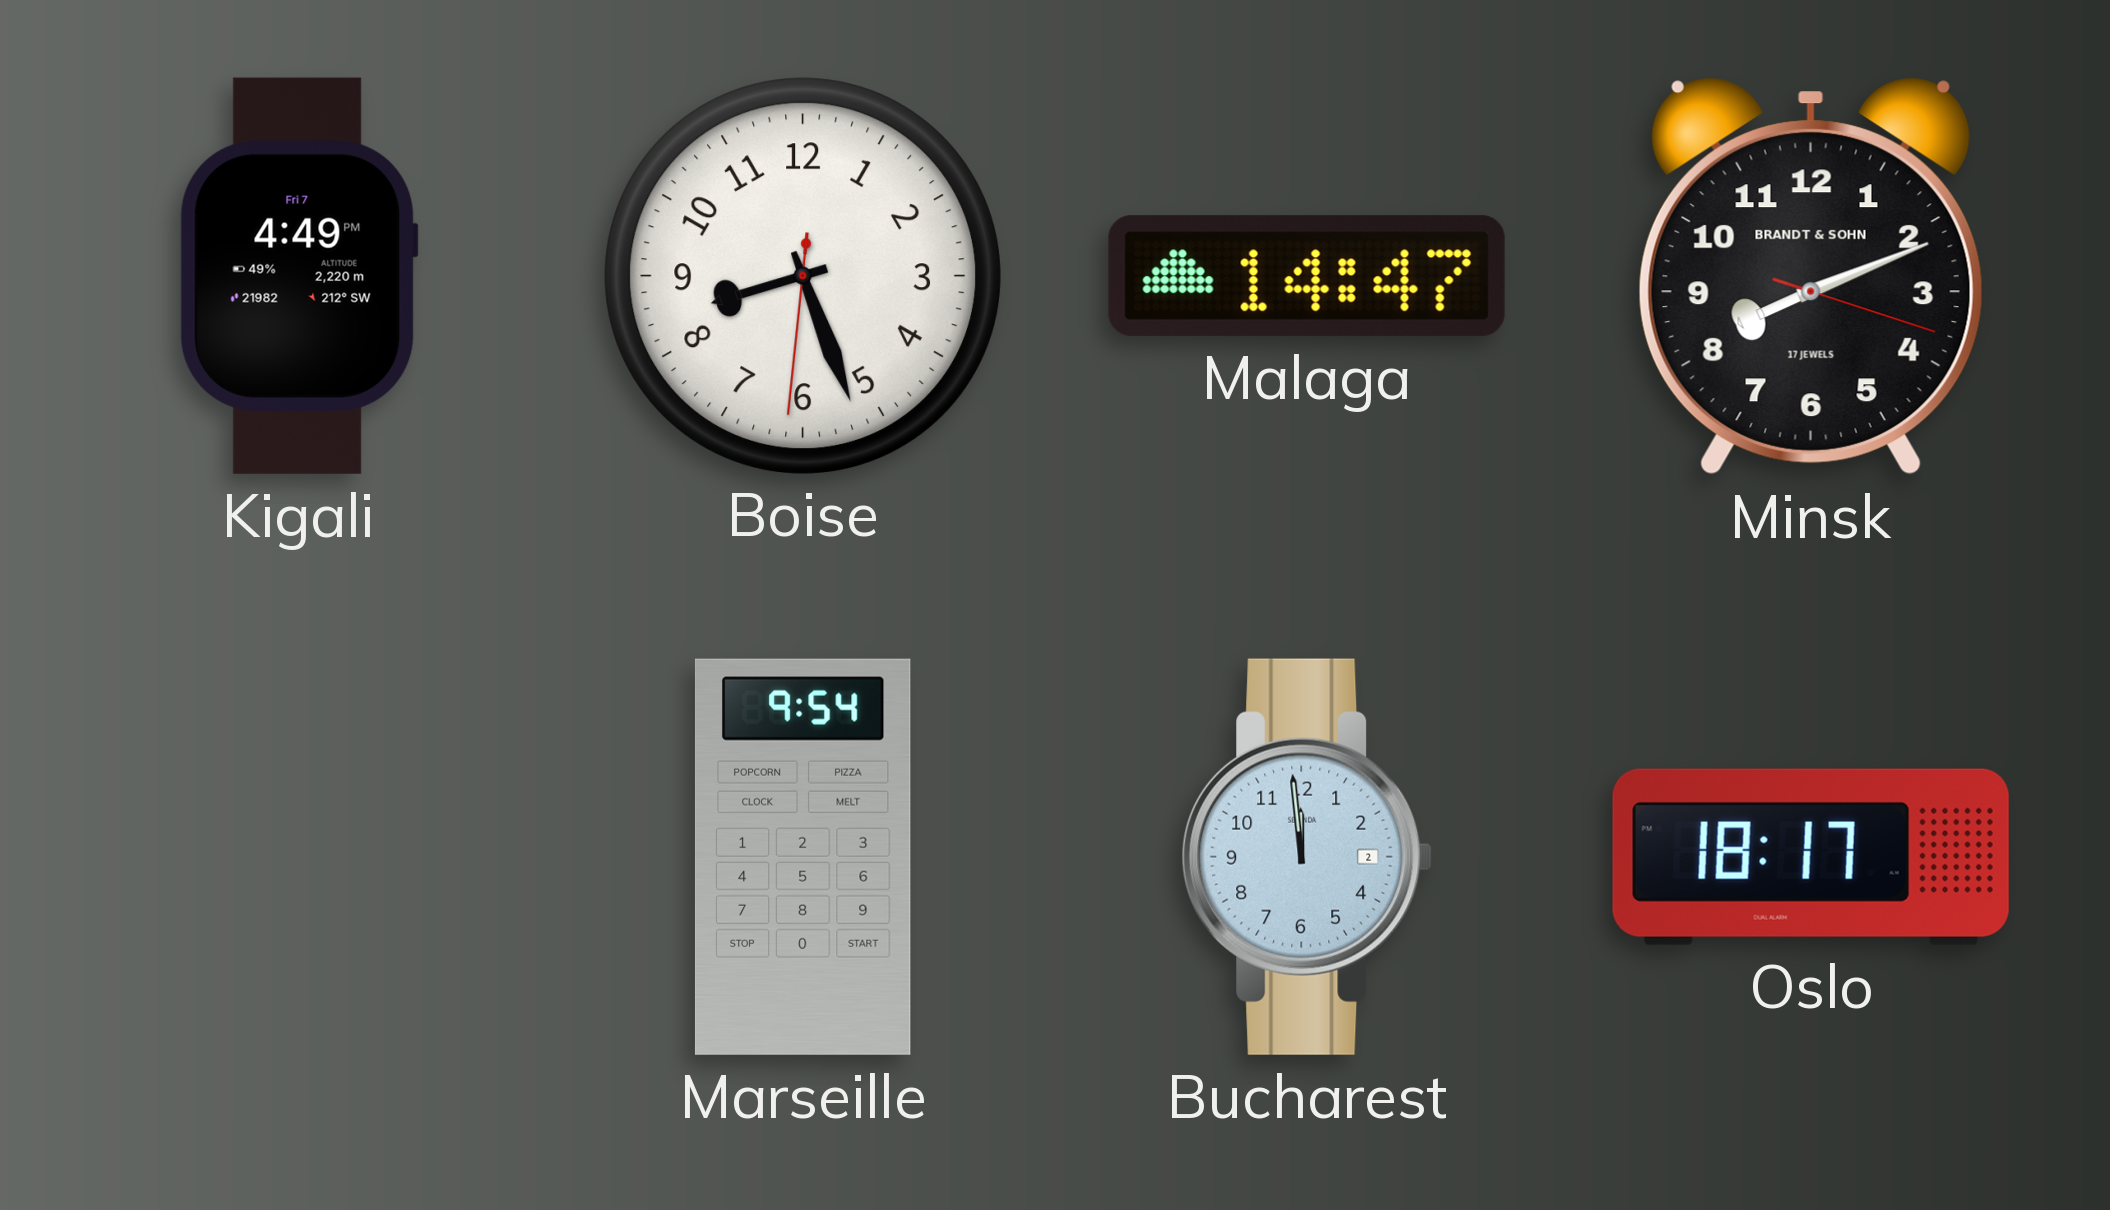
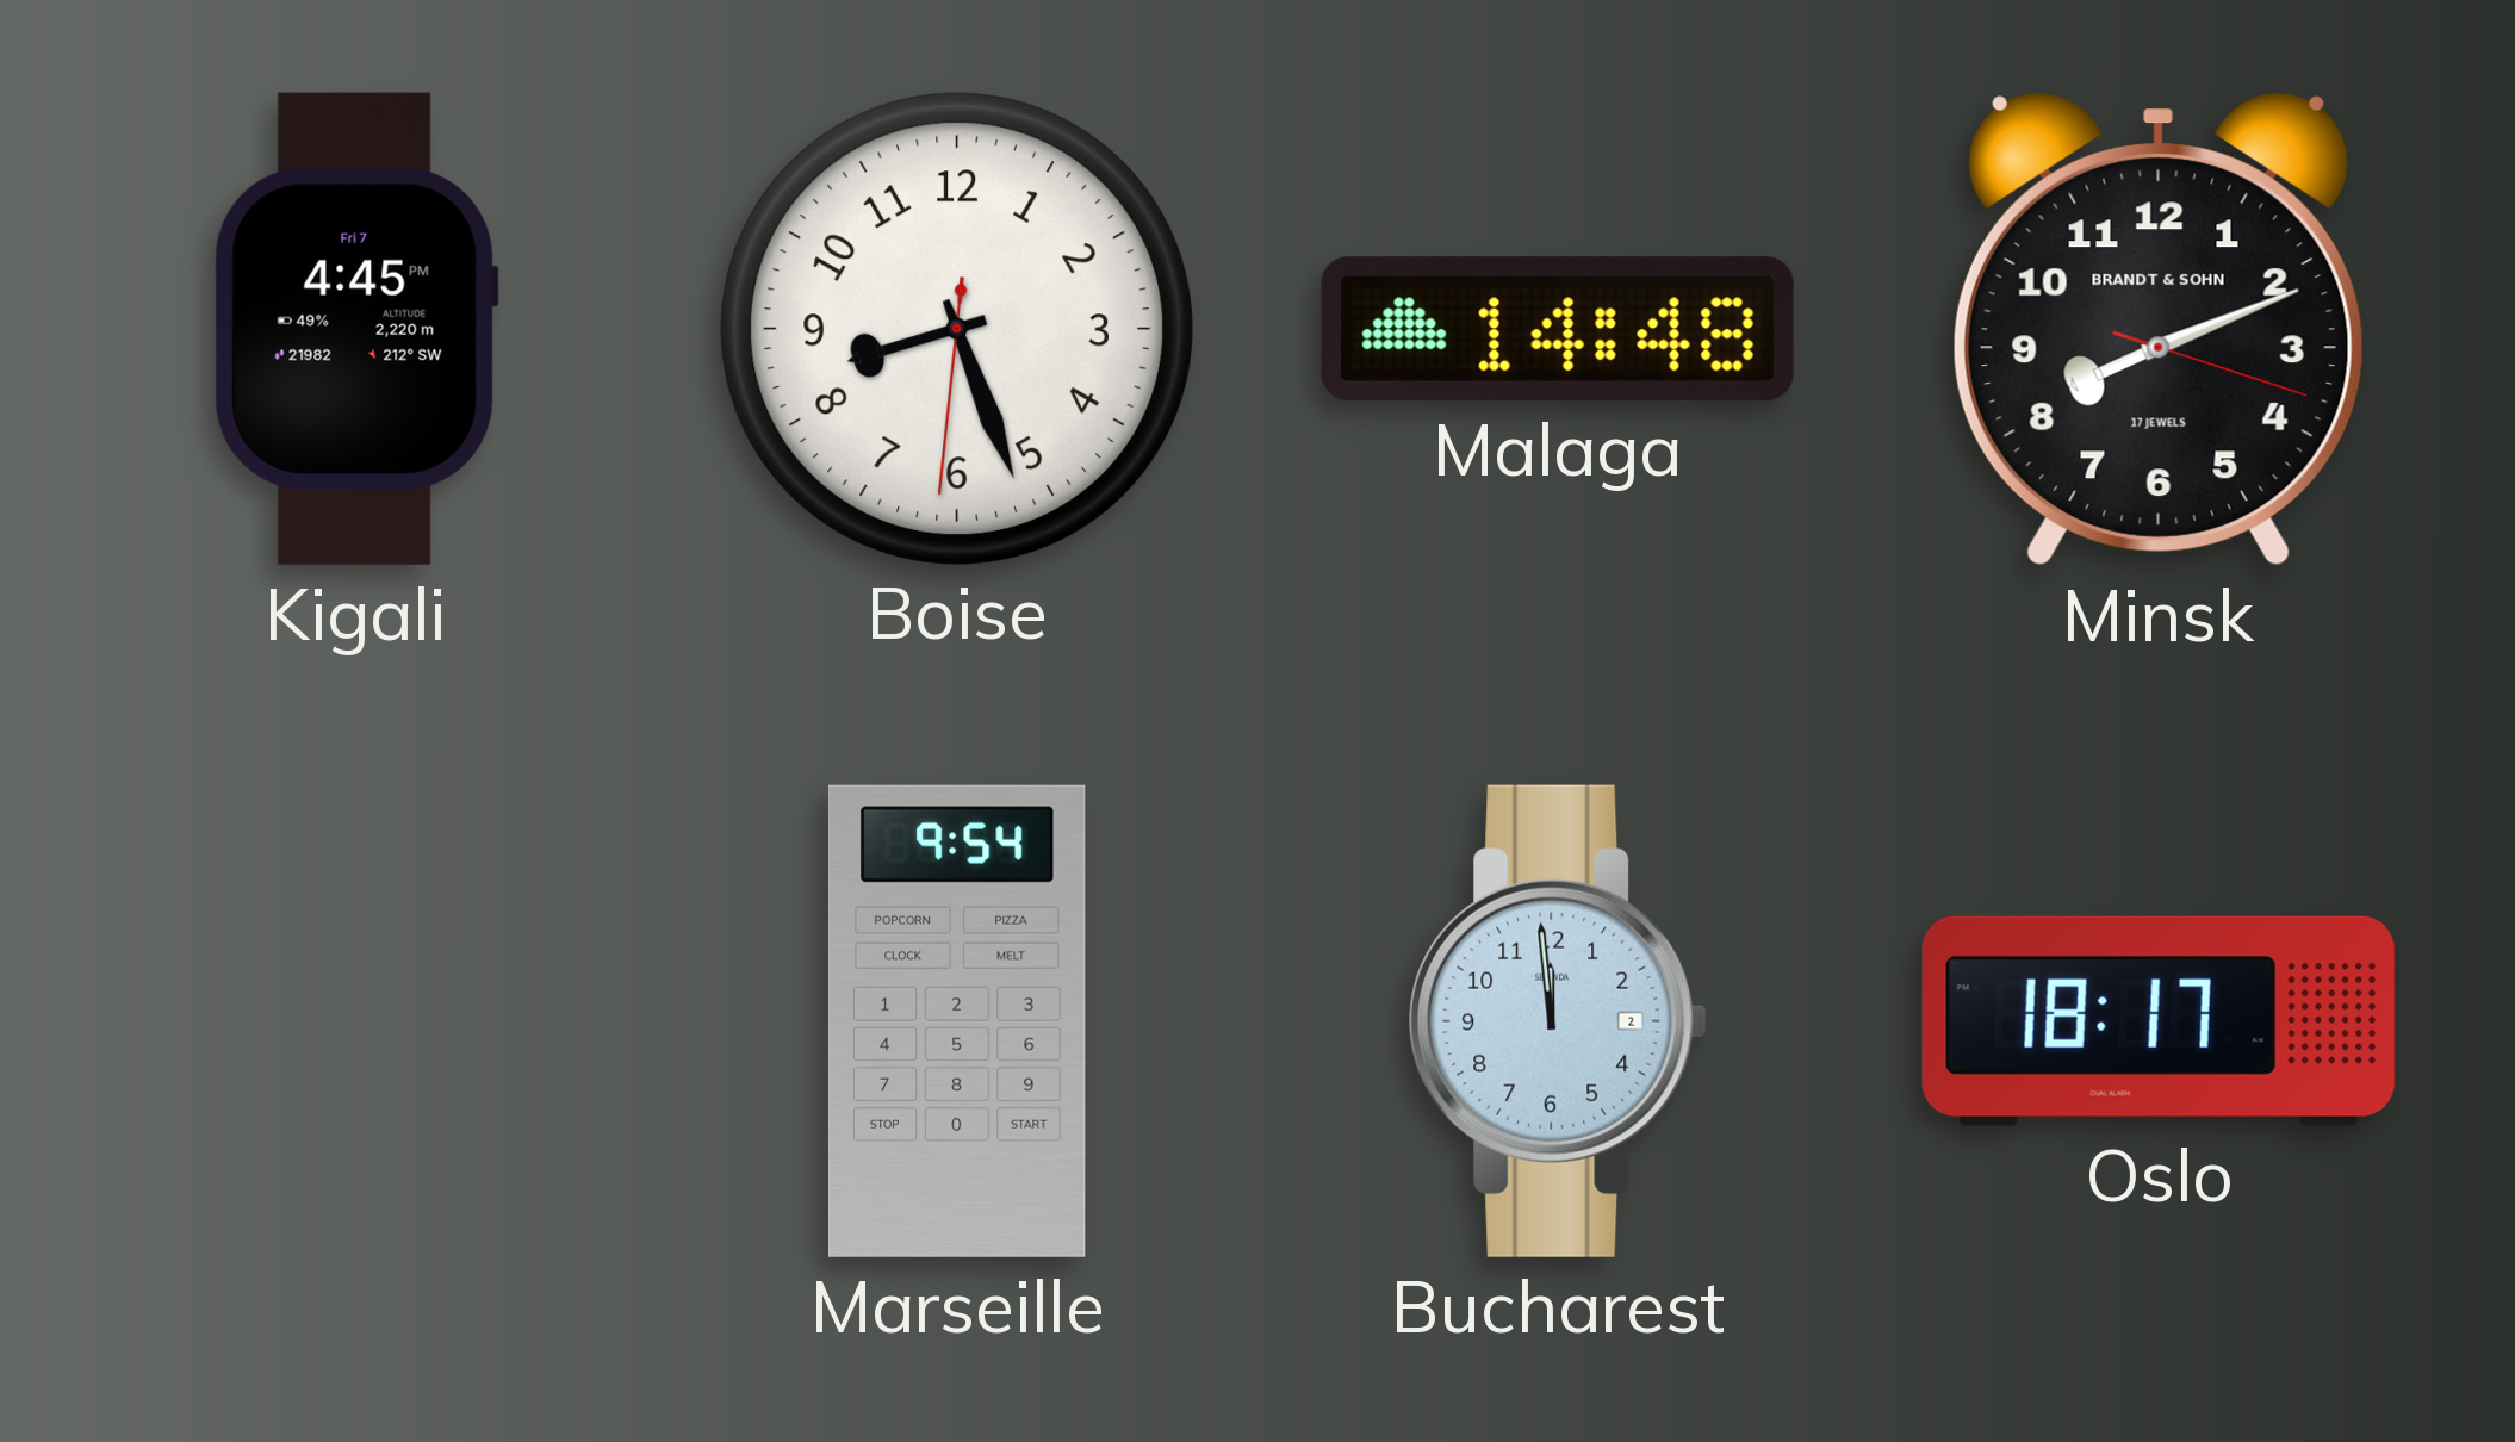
Kigali: 4:49 -> 4:45
Malaga: 14:47 -> 14:48
